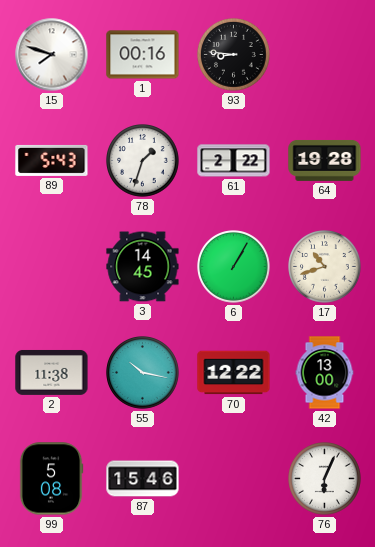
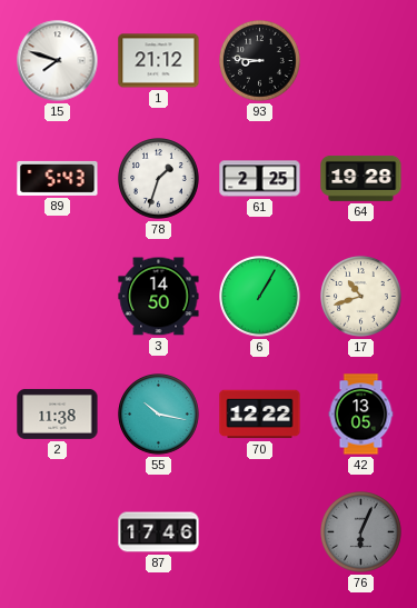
1: 00:16 -> 21:12
61: 2:22 -> 2:25
3: 14:45 -> 14:50
42: 13:00 -> 13:05
99: 5:08 -> none
87: 15:46 -> 17:46
76 dial: white -> grey
